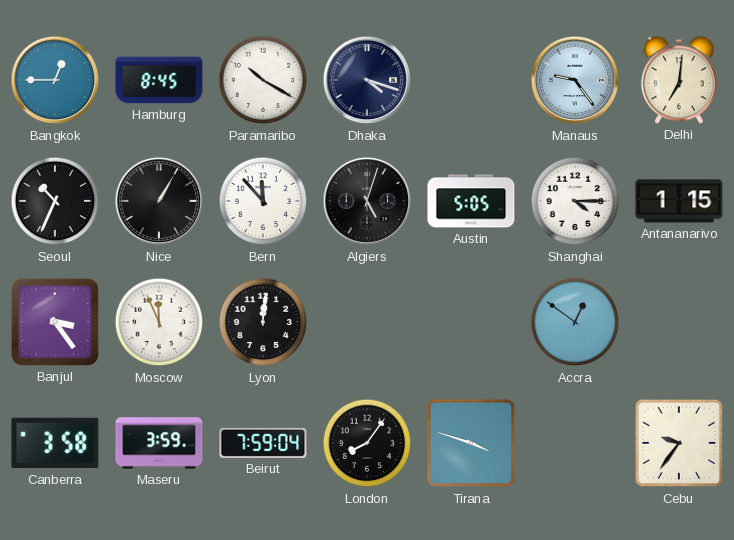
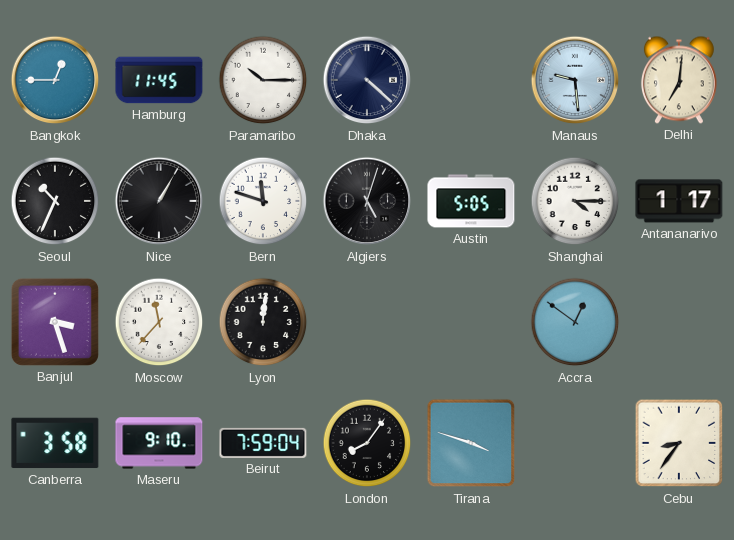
Hamburg: 8:45 -> 11:45
Paramaribo: 10:20 -> 10:15
Dhaka: 4:18 -> 4:22
Manaus: 9:24 -> 9:29
Bern: 11:53 -> 11:48
Antananarivo: 1:15 -> 1:17
Banjul: 3:24 -> 3:27
Moscow: 11:56 -> 11:37
Maseru: 3:59 -> 9:10
Cebu: 9:36 -> 8:36
